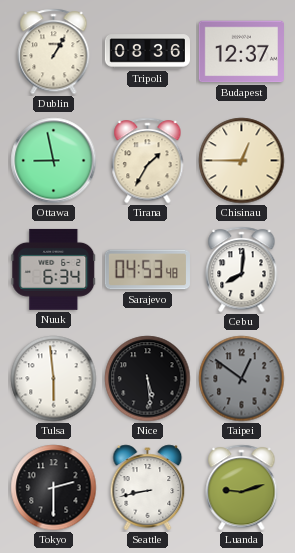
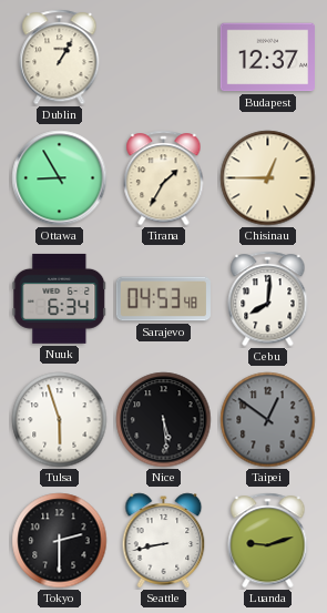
Tripoli: 08:36 -> none
Ottawa: 8:58 -> 8:55
Tulsa: 5:59 -> 5:57
